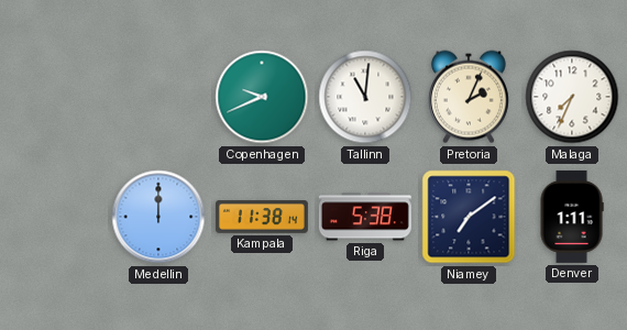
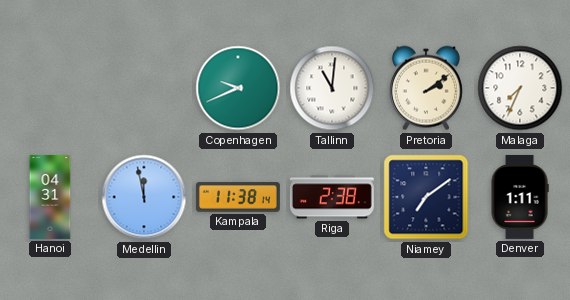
Pretoria: 2:04 -> 2:09
Hanoi: none -> 04:31
Medellin: 12:00 -> 11:58
Riga: 5:38 -> 2:38
